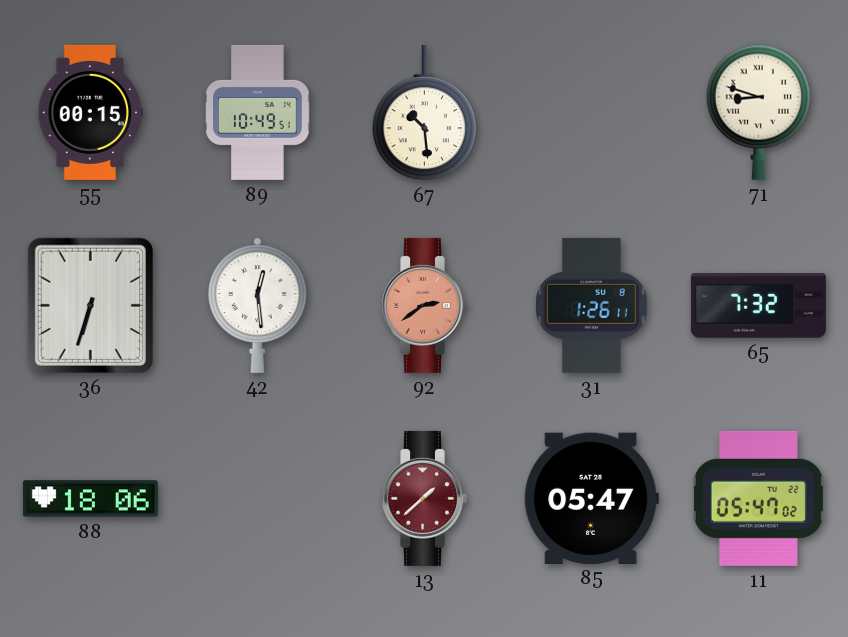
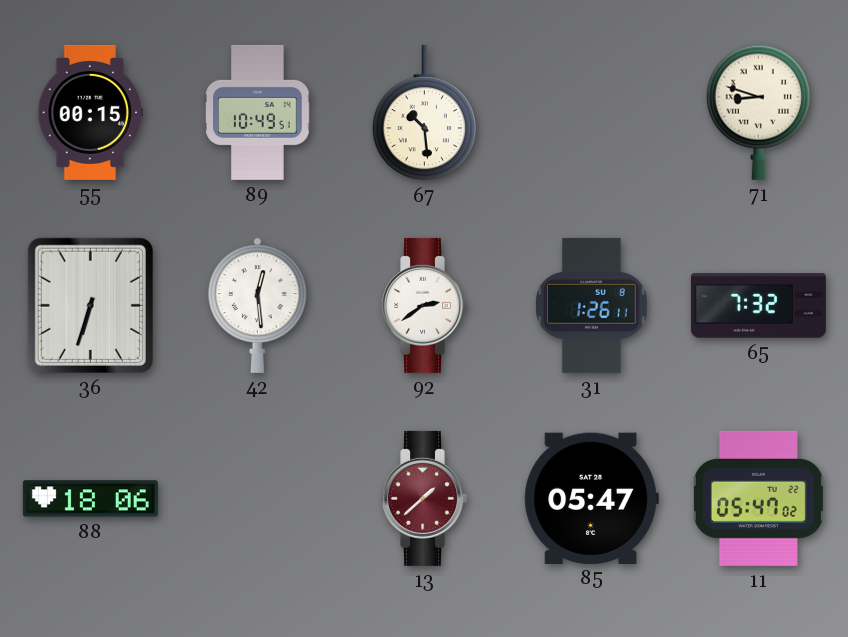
92 dial: salmon -> white
